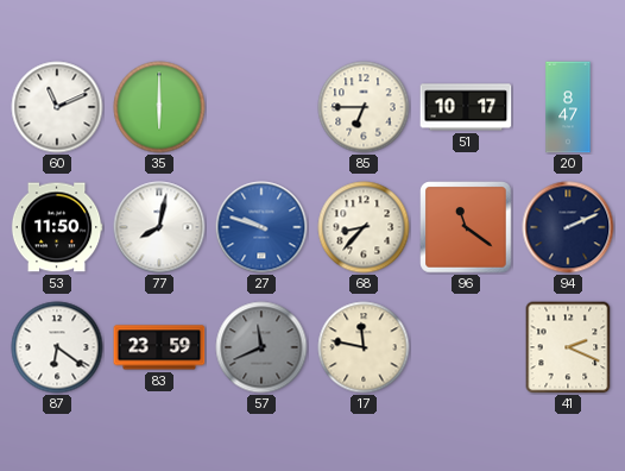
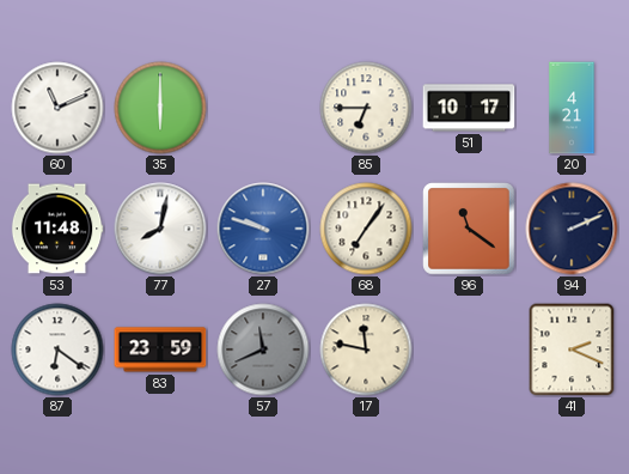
20: 8:47 -> 4:21
53: 11:50 -> 11:48
68: 8:37 -> 7:06
